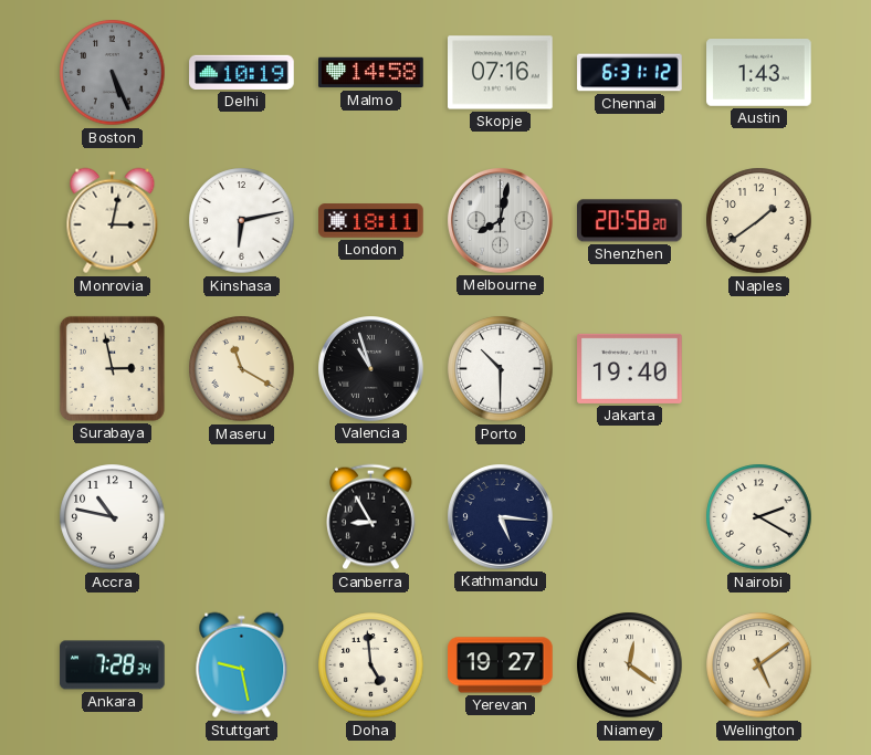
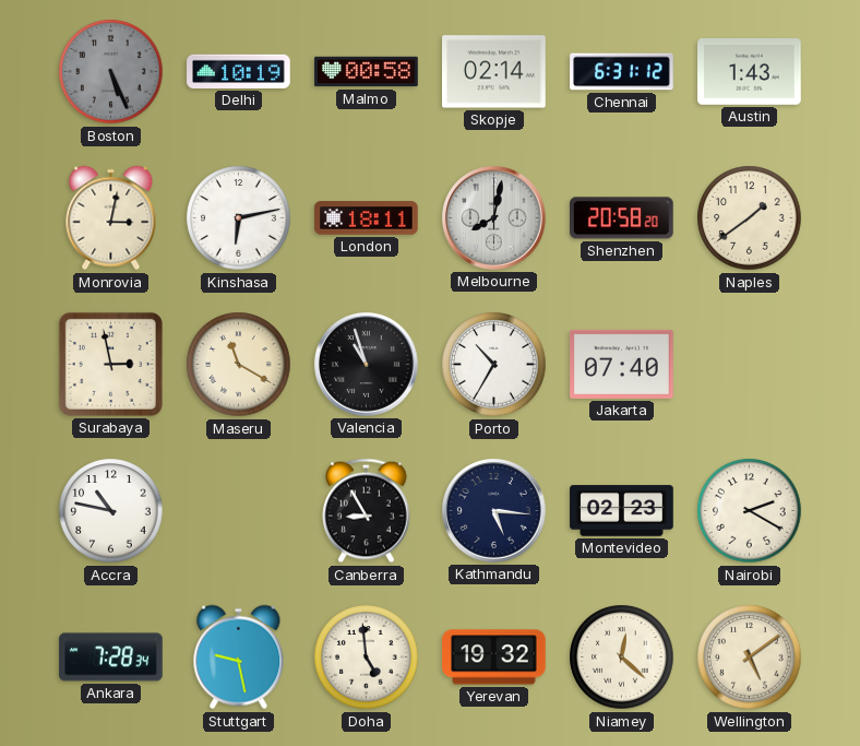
Malmo: 14:58 -> 00:58
Skopje: 07:16 -> 02:14
Porto: 10:30 -> 10:35
Jakarta: 19:40 -> 07:40
Montevideo: none -> 02:23
Yerevan: 19:27 -> 19:32
Niamey: 12:21 -> 12:22
